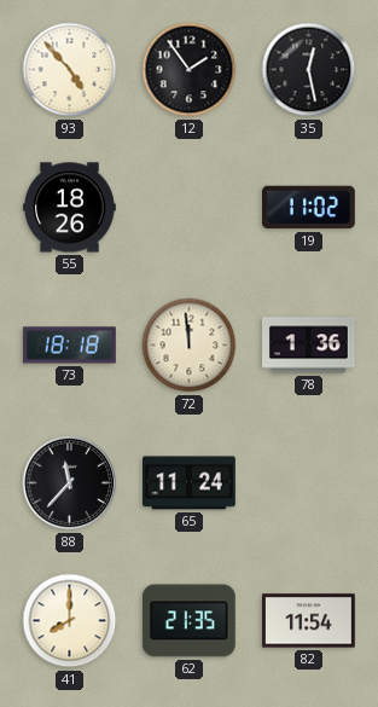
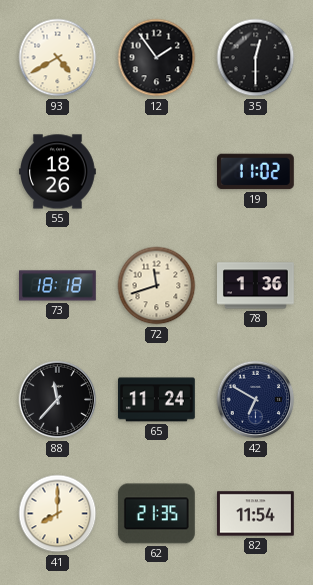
93: 4:53 -> 4:40
35: 12:28 -> 12:30
72: 11:59 -> 11:42
42: none -> 6:50
